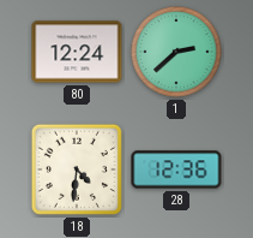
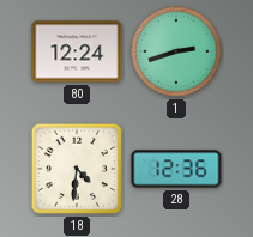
1: 2:38 -> 2:42
